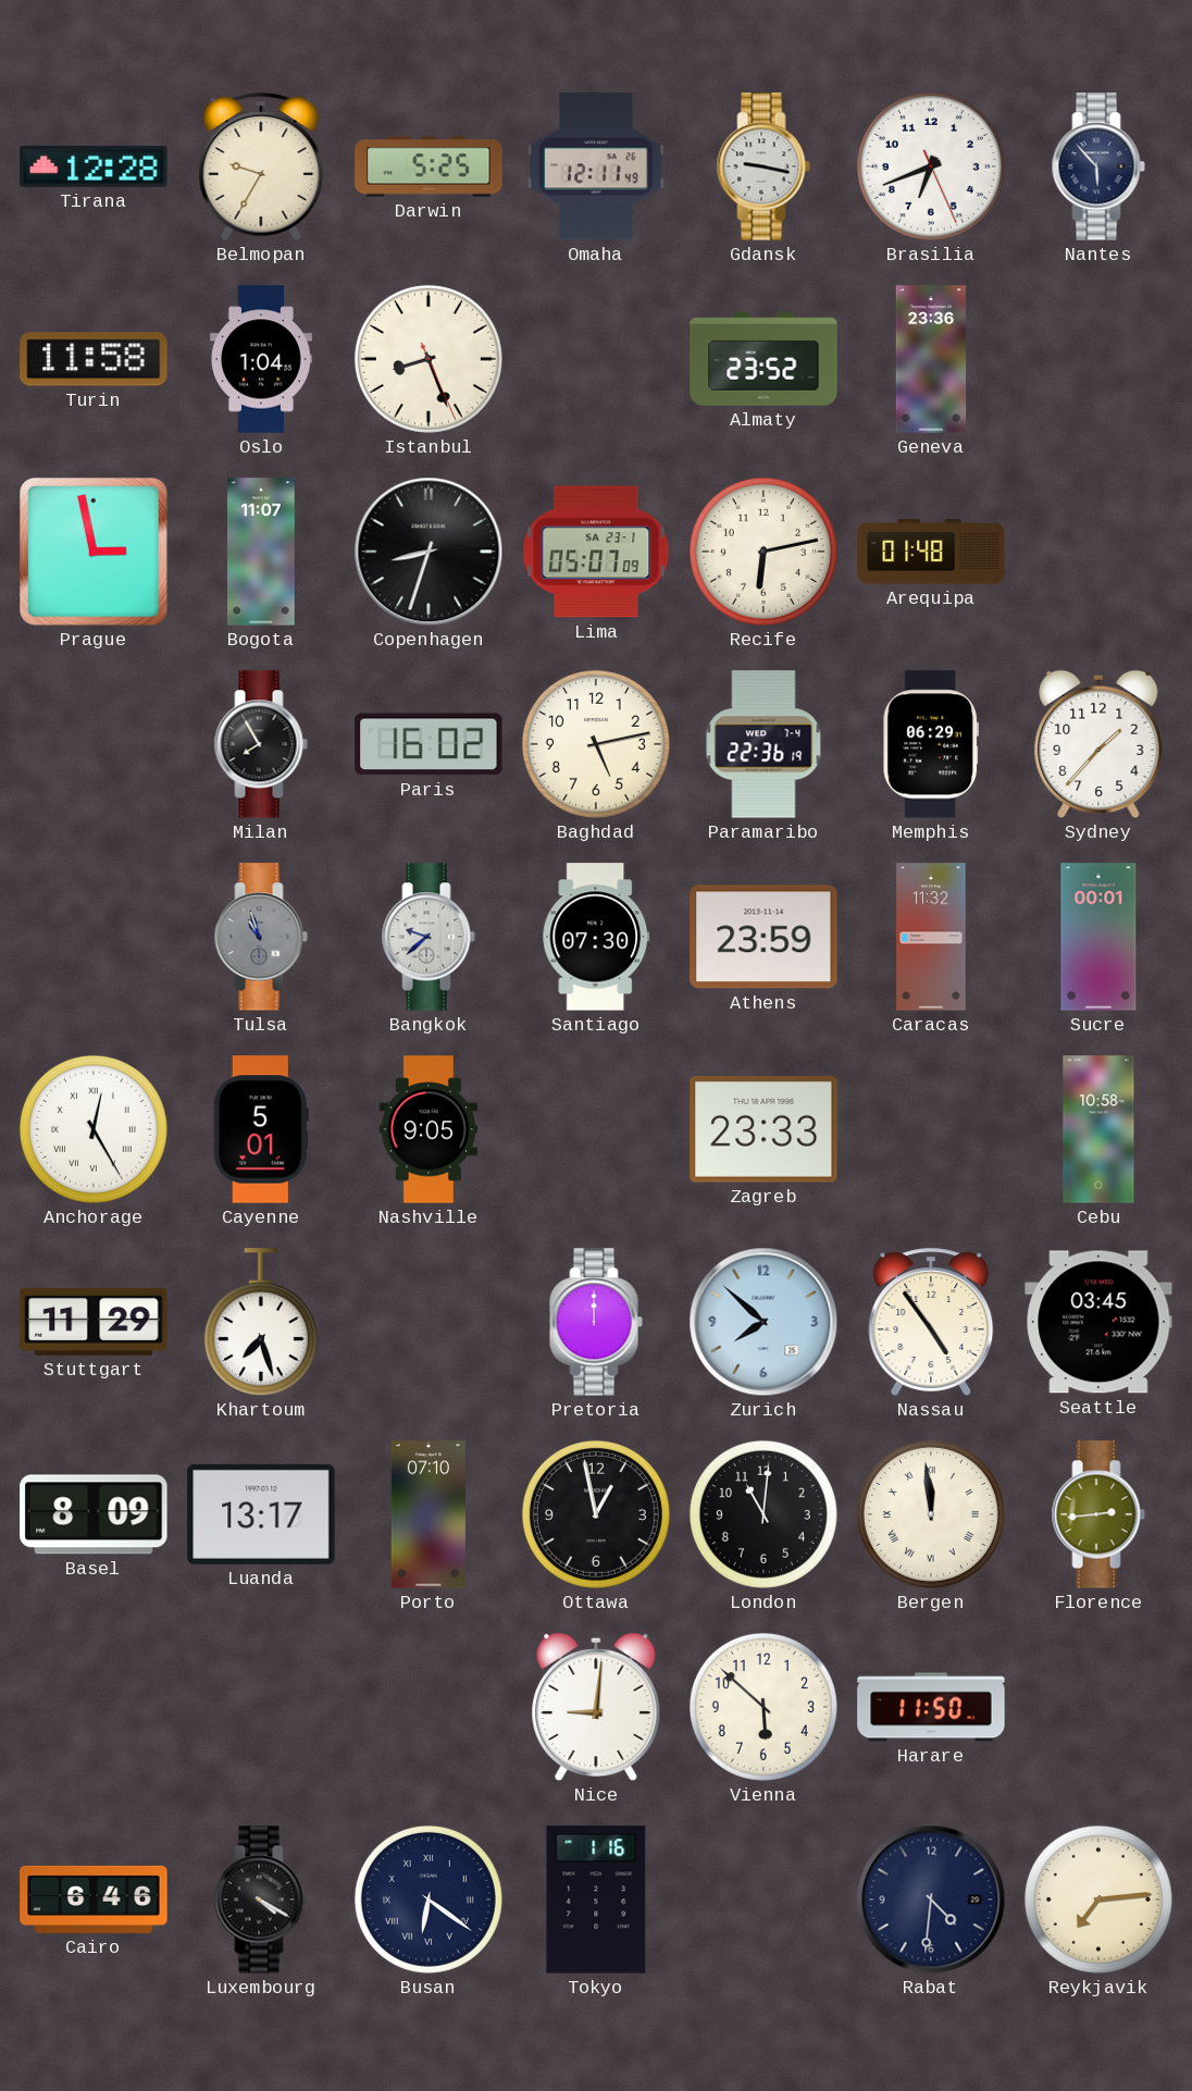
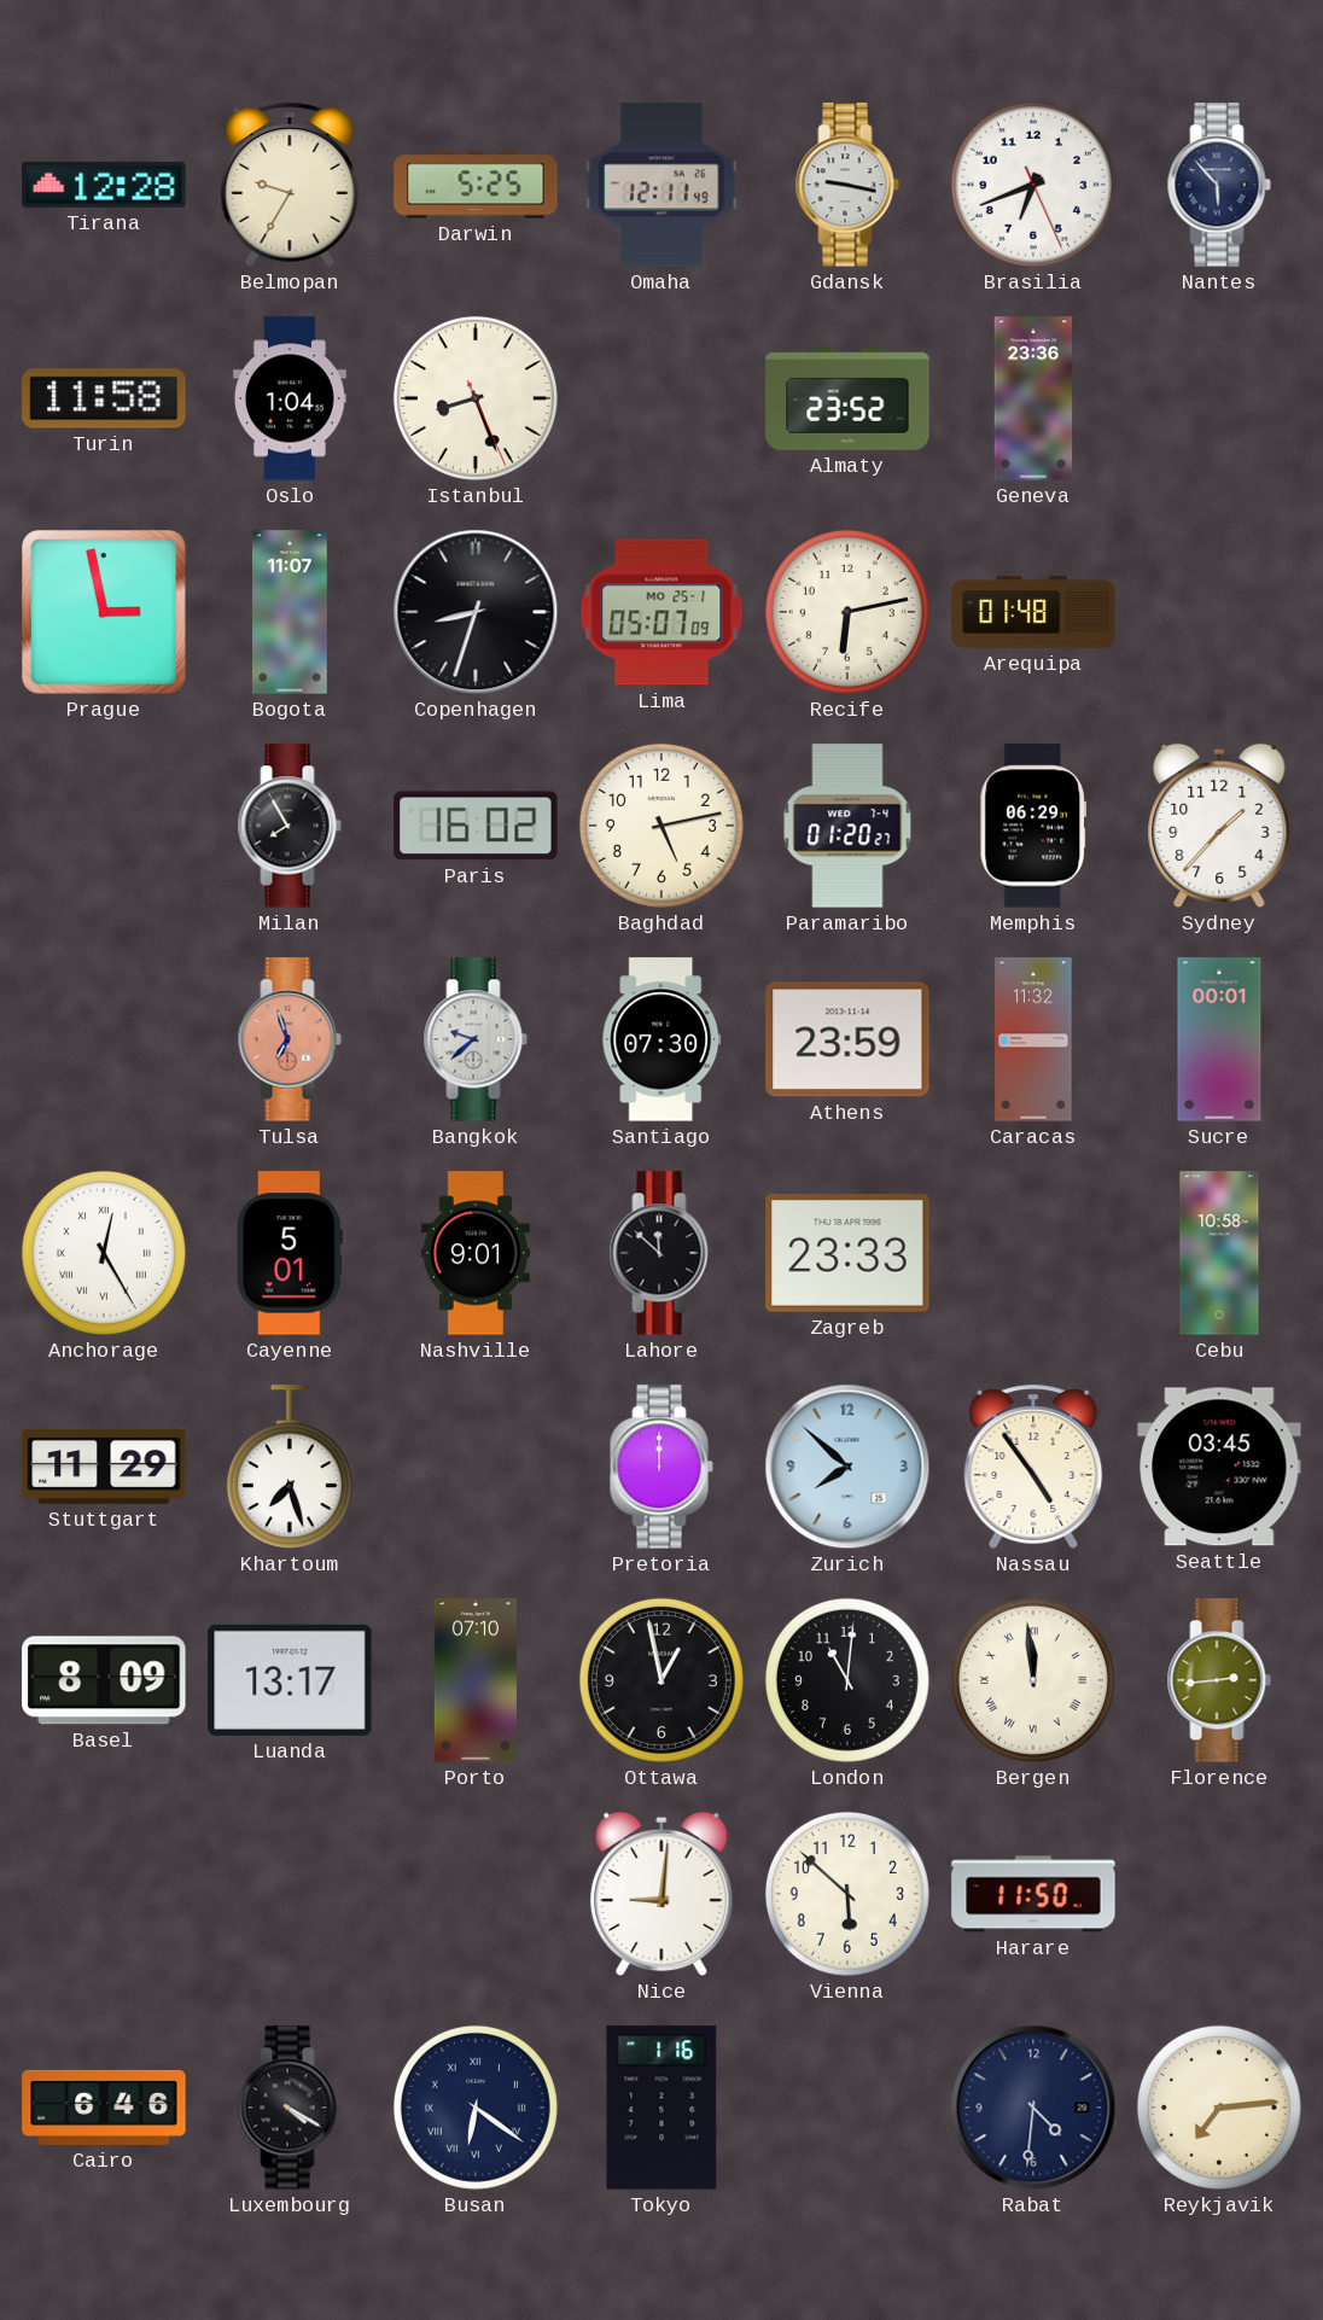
Lima date: SA 23-1 -> MO 25-1
Paramaribo: 22:36 -> 01:20
Tulsa: 10:57 -> 6:57
Tulsa dial: grey -> salmon
Nashville: 9:05 -> 9:01
Lahore: none -> 11:52
